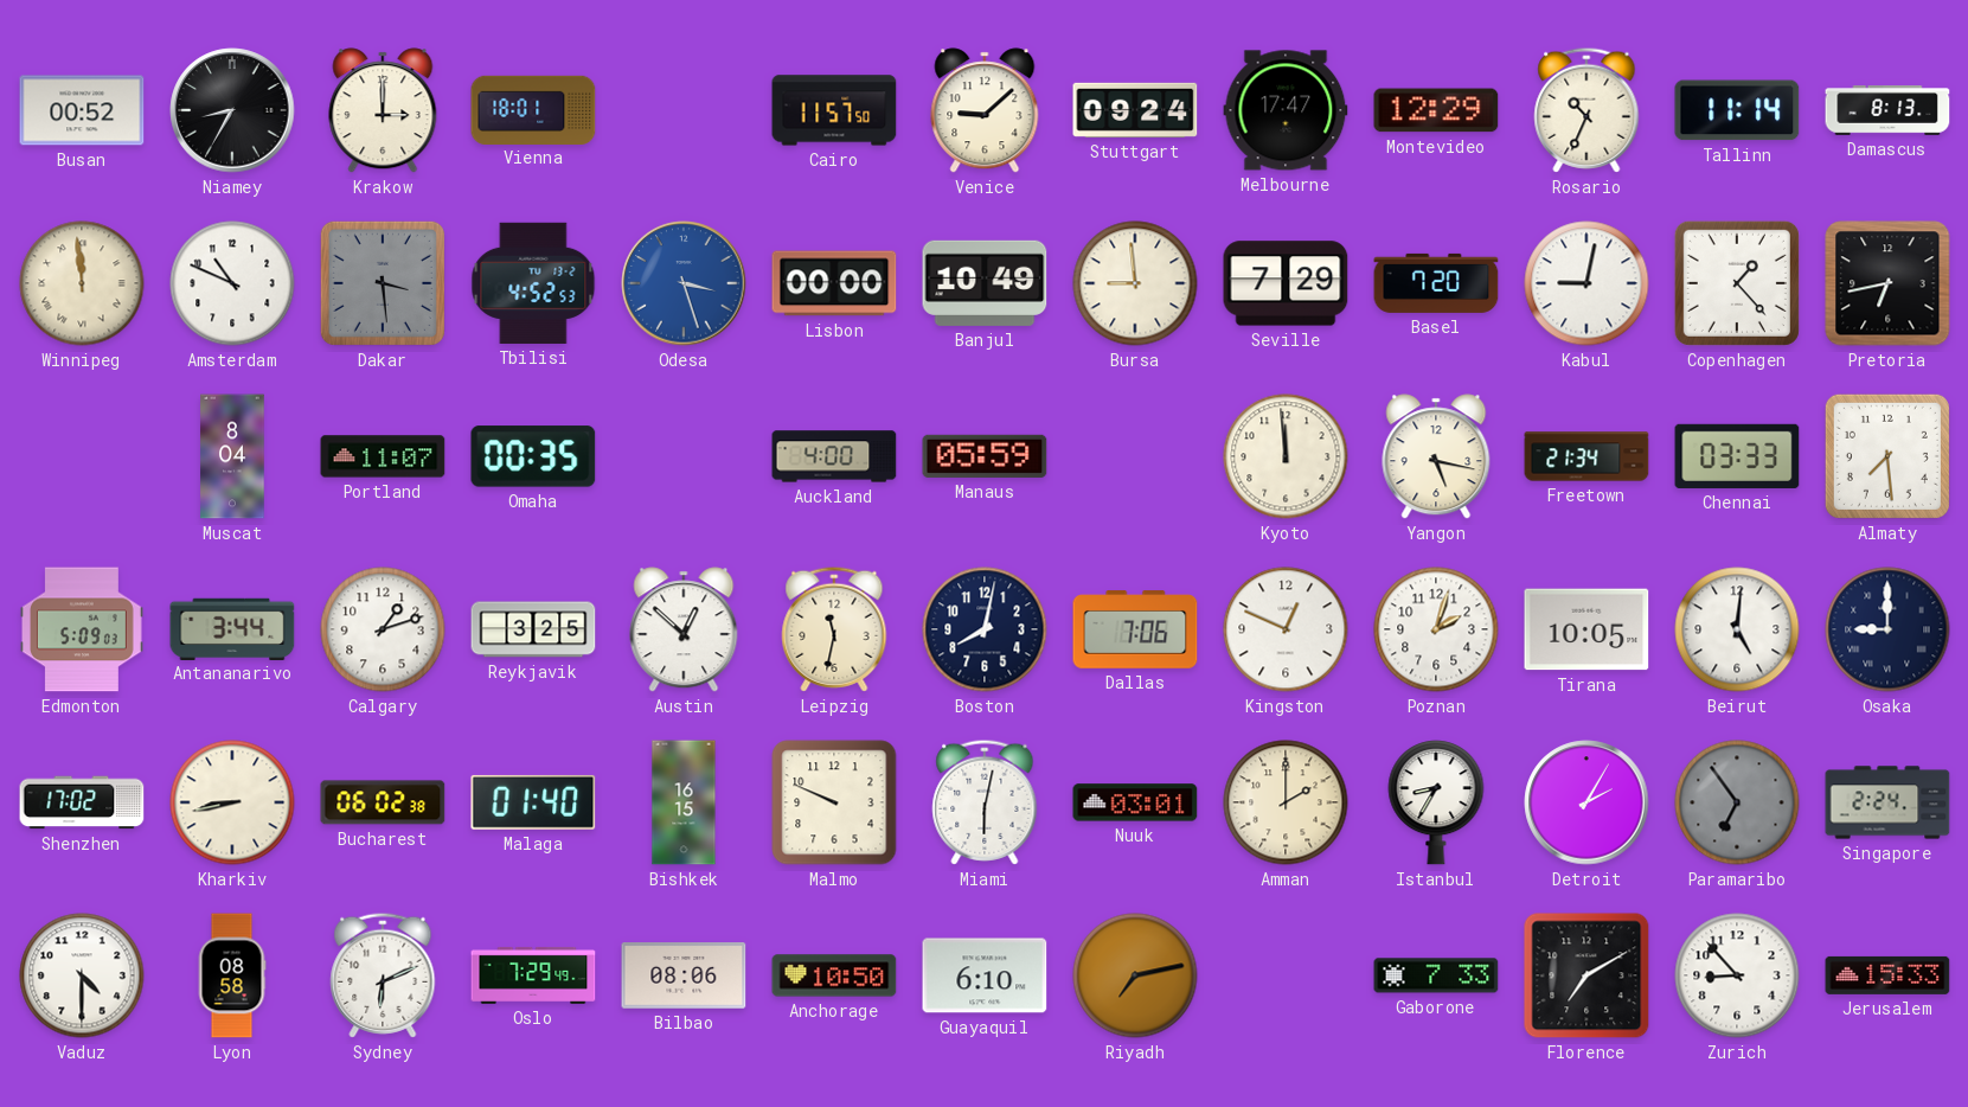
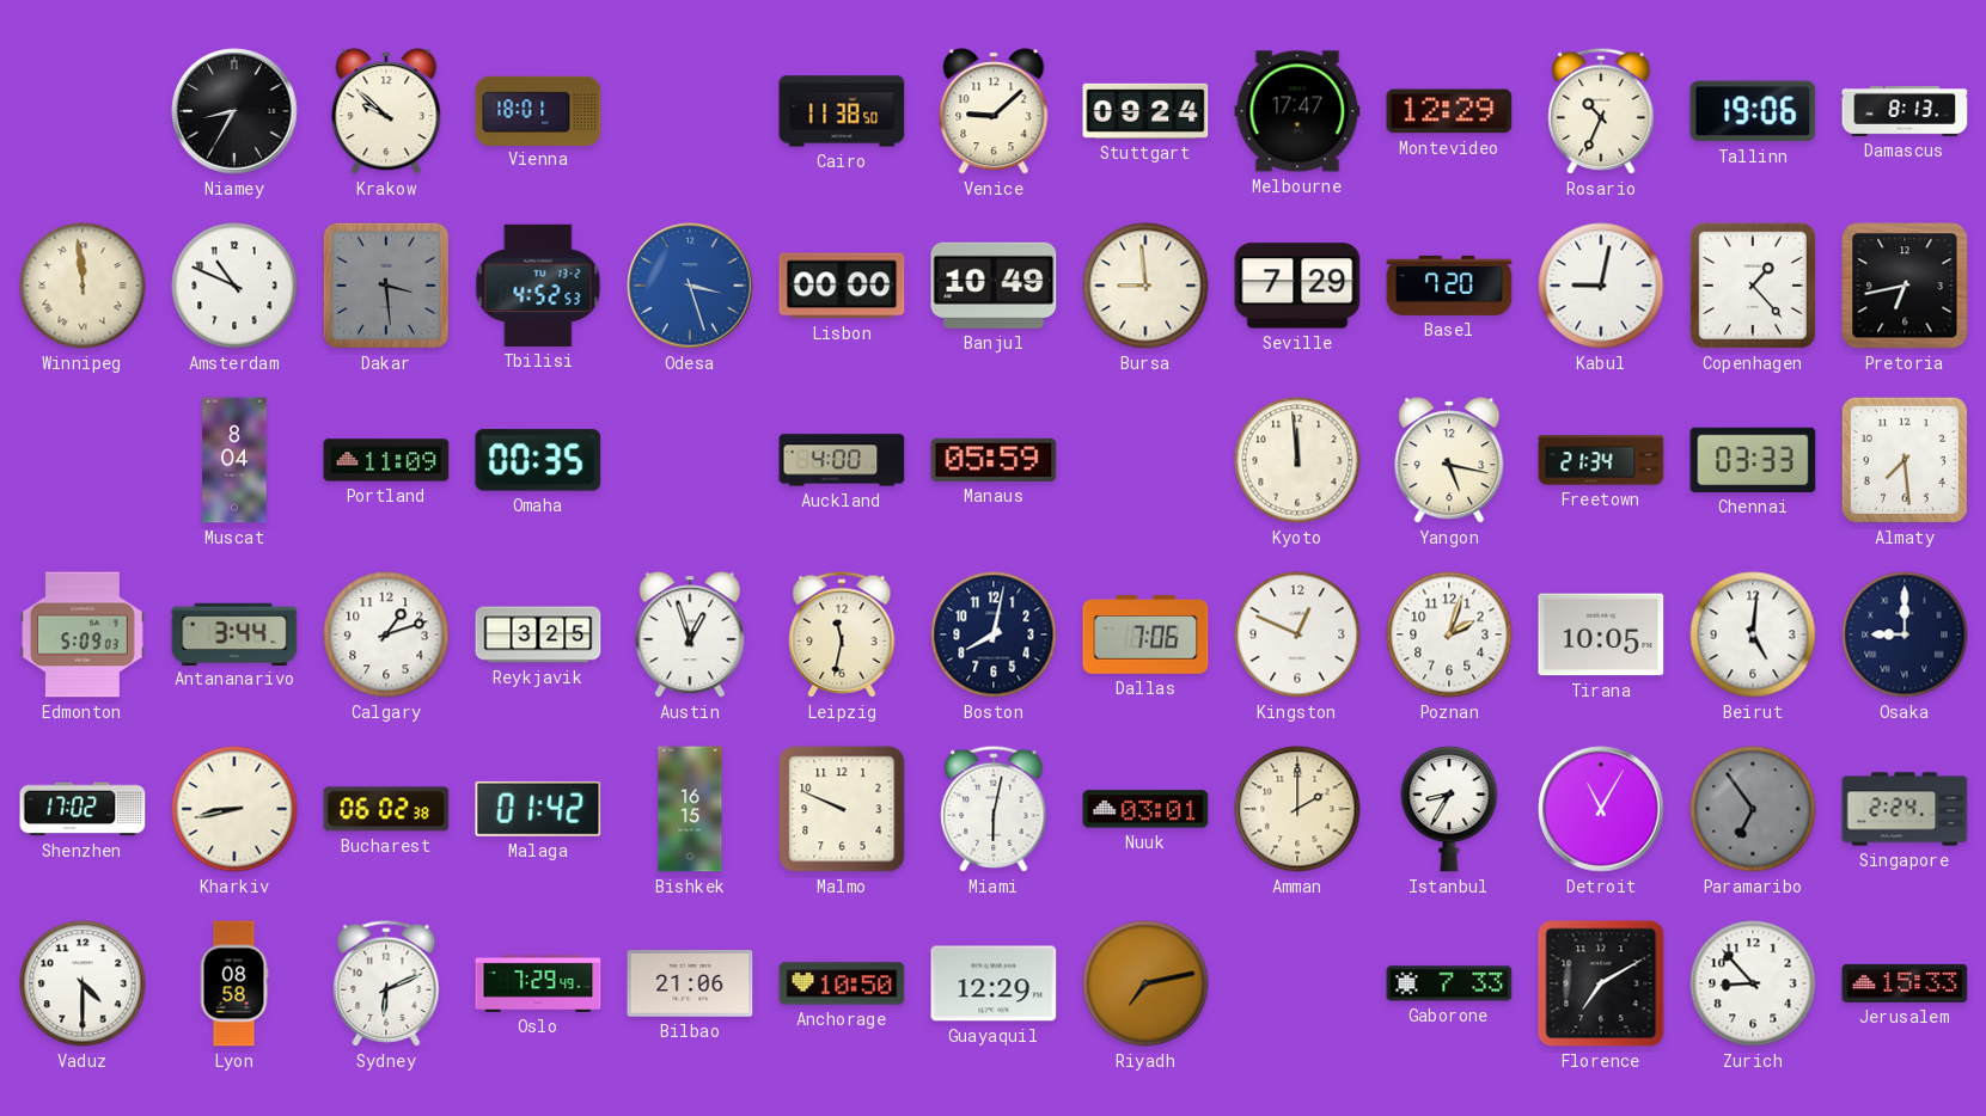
Busan: 00:52 -> none
Krakow: 3:00 -> 9:52
Cairo: 11:57 -> 11:38
Tallinn: 11:14 -> 19:06
Portland: 11:07 -> 11:09
Austin: 12:52 -> 12:57
Malaga: 01:40 -> 01:42
Detroit: 2:05 -> 11:05
Bilbao: 08:06 -> 21:06
Guayaquil: 6:10 -> 12:29
